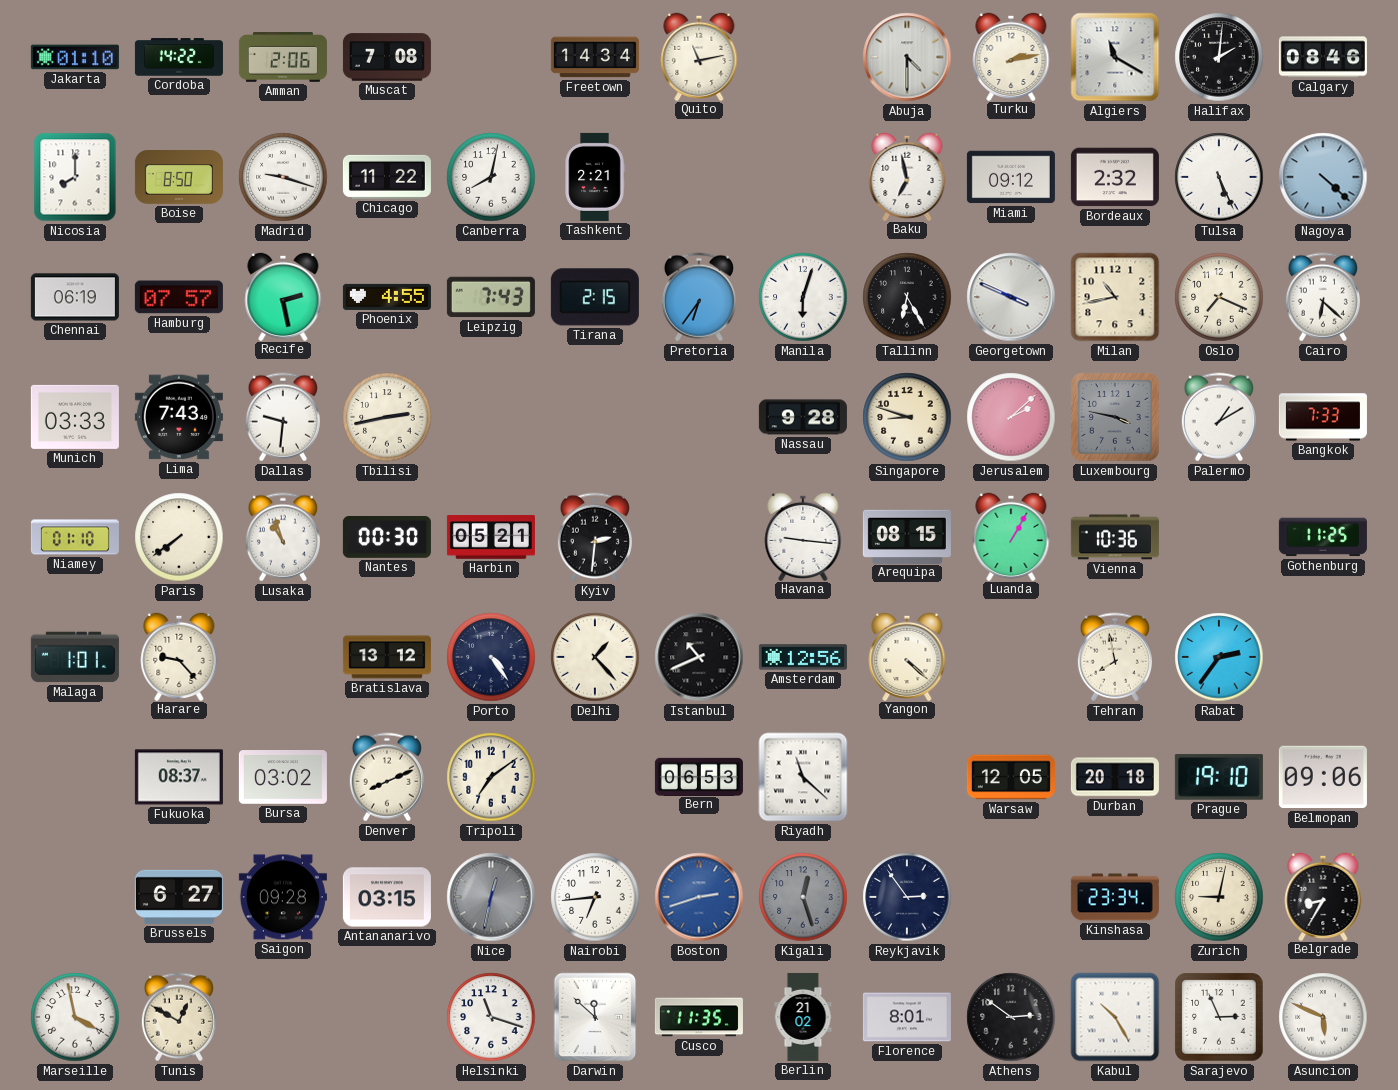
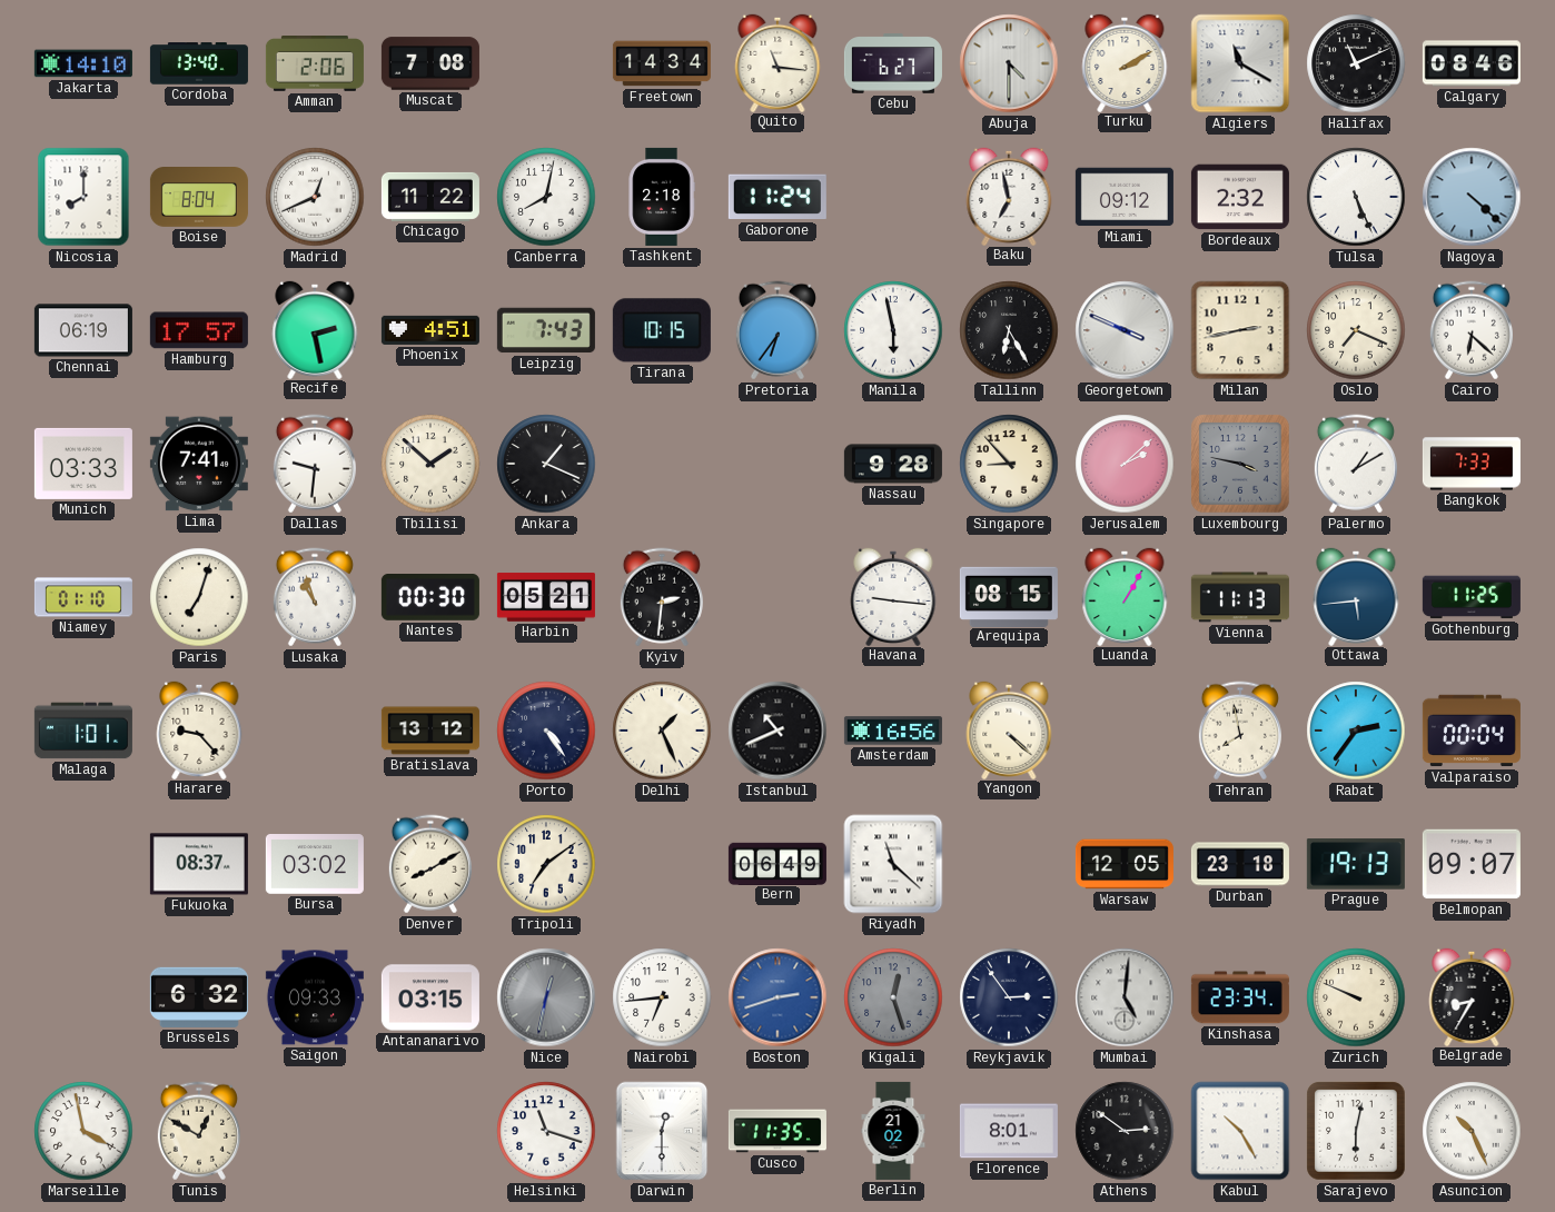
Jakarta: 01:10 -> 14:10
Cordoba: 14:22 -> 13:40
Quito: 11:13 -> 11:16
Cebu: none -> 6:27
Turku: 2:13 -> 2:10
Halifax: 2:01 -> 11:11
Boise: 8:50 -> 8:04
Madrid: 9:18 -> 12:41
Tashkent: 2:21 -> 2:18
Gaborone: none -> 11:24
Hamburg: 07:57 -> 17:57
Phoenix: 4:55 -> 4:51
Tirana: 2:15 -> 10:15
Manila: 6:03 -> 5:58
Milan: 10:43 -> 2:43
Lima: 7:43 -> 7:41
Tbilisi: 2:43 -> 1:52
Ankara: none -> 1:19
Singapore: 8:48 -> 8:53
Paris: 7:39 -> 7:03
Vienna: 10:36 -> 11:13
Ottawa: none -> 5:44
Delhi: 1:23 -> 1:26
Amsterdam: 12:56 -> 16:56
Valparaiso: none -> 00:04
Denver: 8:11 -> 8:10
Bern: 06:53 -> 06:49
Durban: 20:18 -> 23:18
Prague: 19:10 -> 19:13
Belmopan: 09:06 -> 09:07
Brussels: 6:27 -> 6:32
Saigon: 09:28 -> 09:33
Mumbai: none -> 5:01
Zurich: 9:02 -> 9:49
Darwin: 11:52 -> 12:30
Sarajevo: 2:56 -> 6:02
Asuncion: 5:49 -> 10:26
